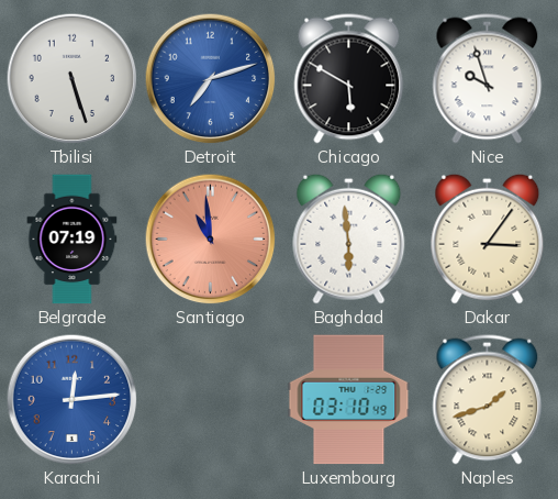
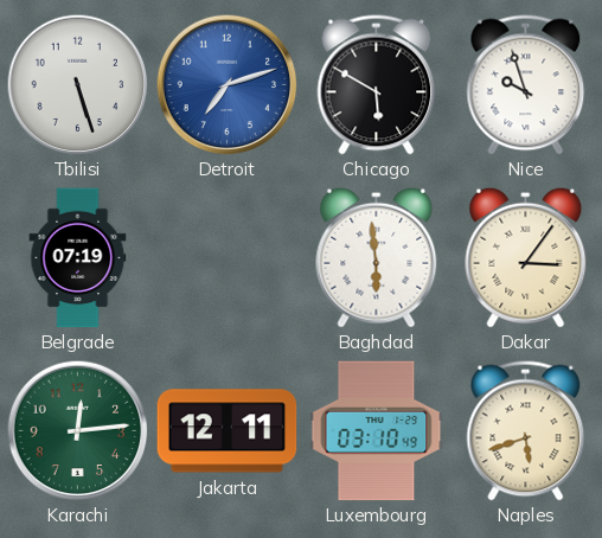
Santiago: 10:59 -> none
Karachi dial: blue -> green
Jakarta: none -> 12:11
Naples: 1:42 -> 5:42
